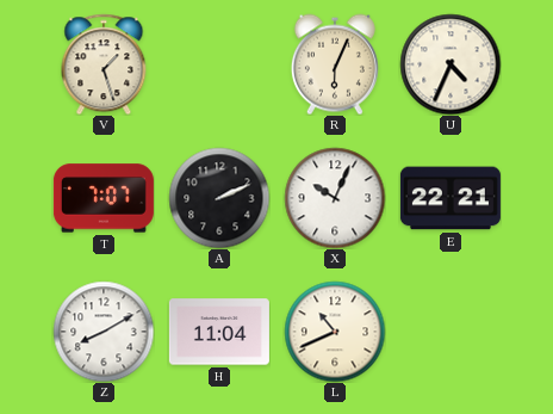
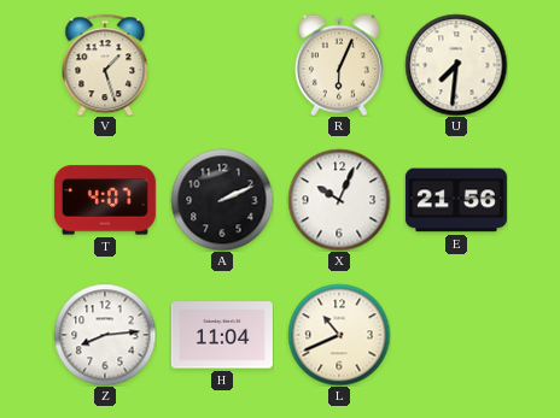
U: 4:34 -> 7:31
T: 7:07 -> 4:07
E: 22:21 -> 21:56
Z: 8:10 -> 8:14
